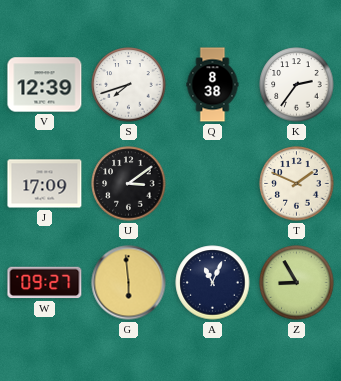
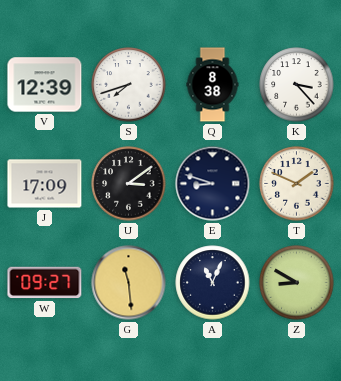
K: 2:36 -> 3:23
E: none -> 8:48
G: 5:59 -> 11:29
Z: 8:55 -> 8:50
